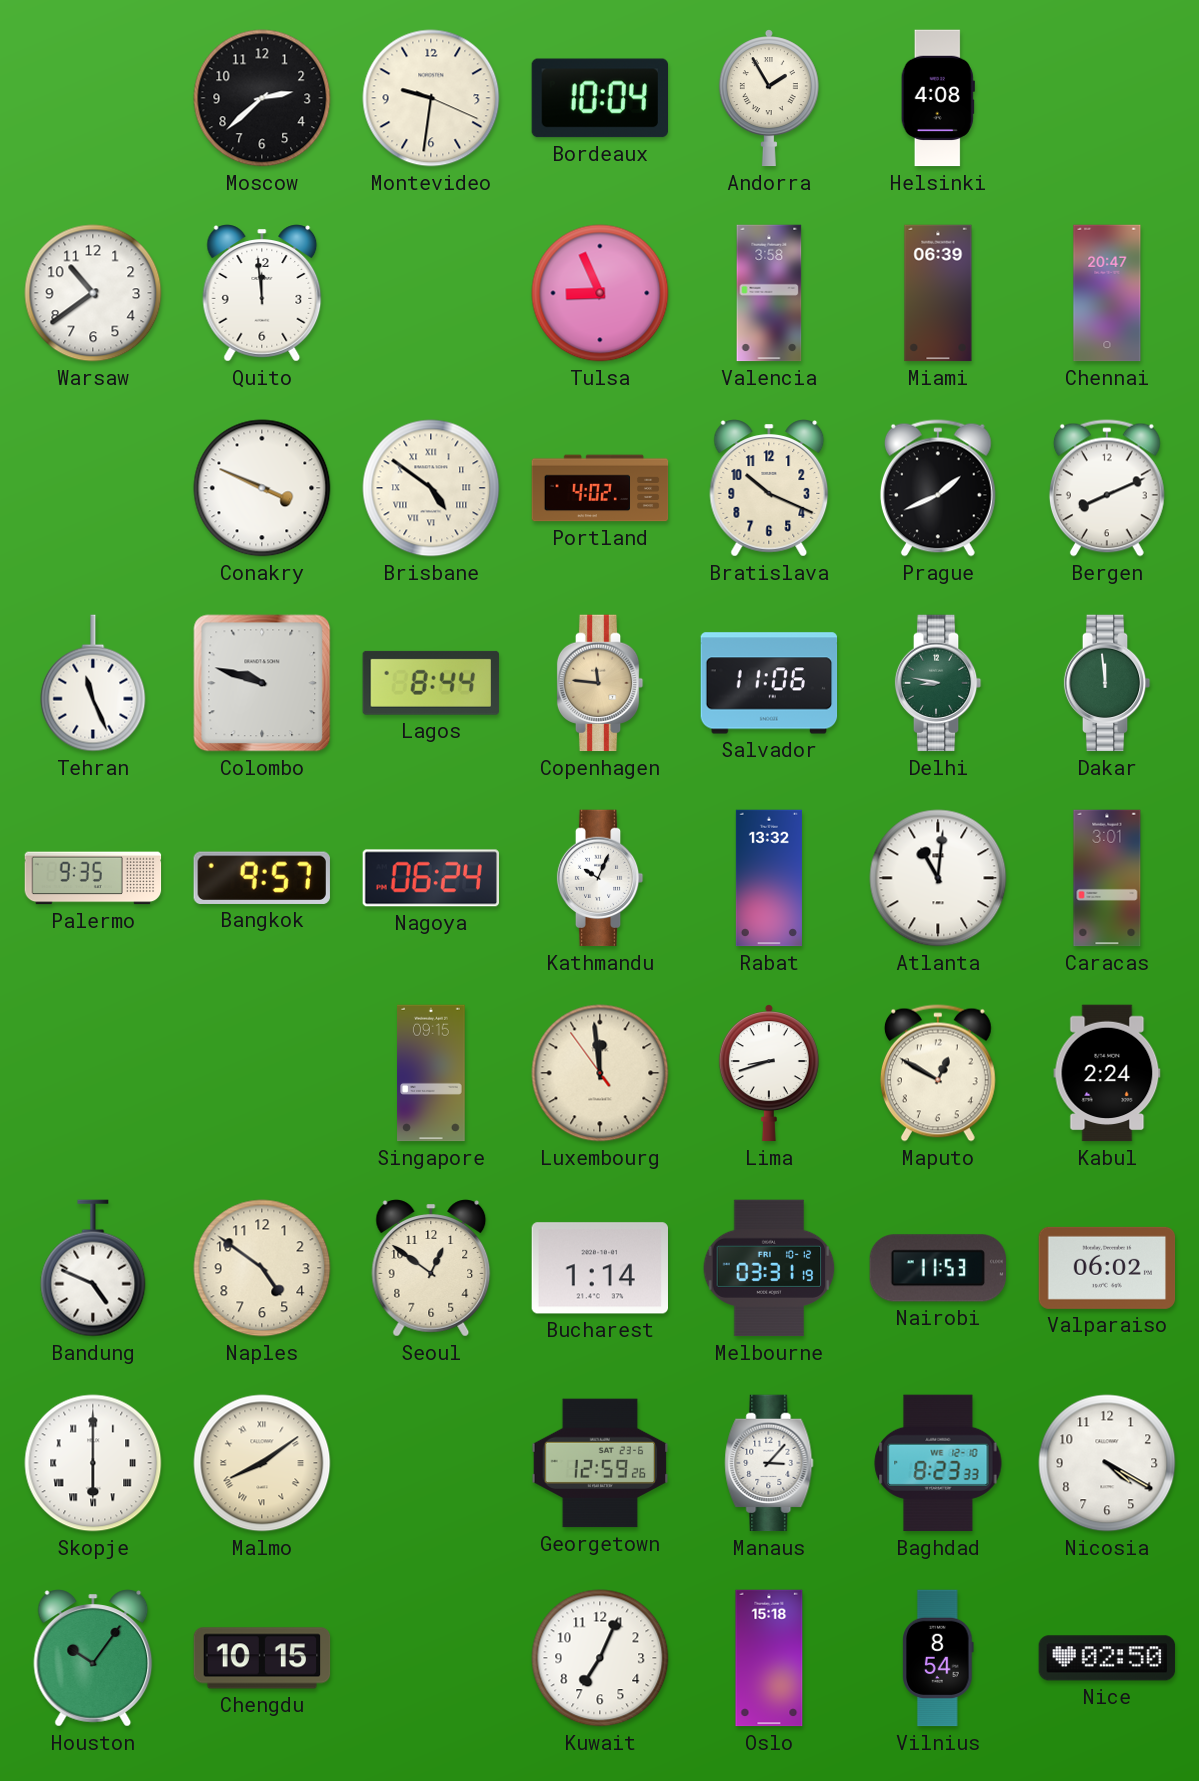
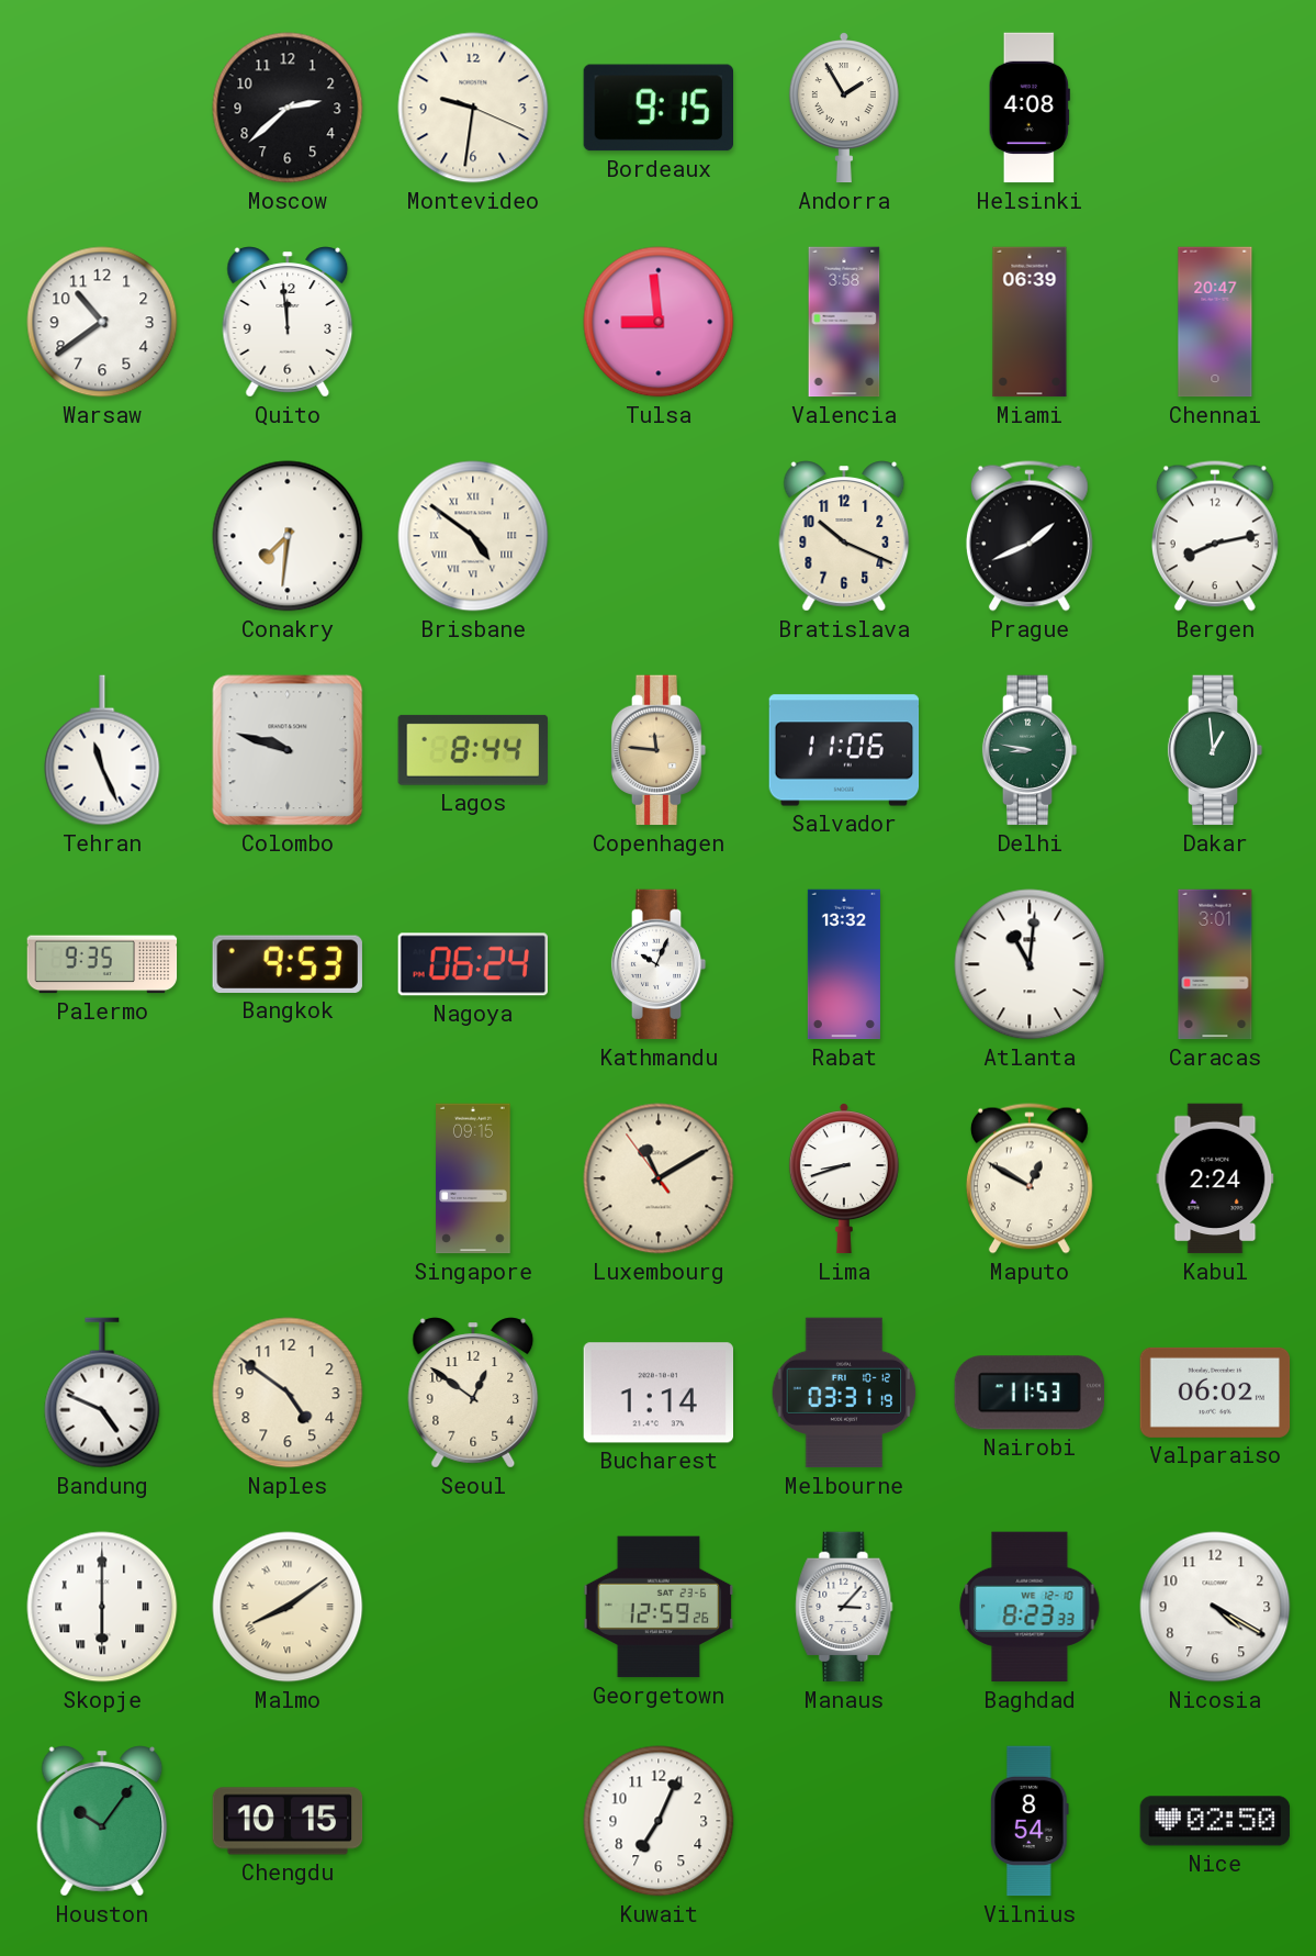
Bordeaux: 10:04 -> 9:15
Tulsa: 8:56 -> 8:59
Conakry: 3:49 -> 7:31
Portland: 4:02 -> none
Bergen: 8:11 -> 8:13
Dakar: 11:59 -> 12:59
Bangkok: 9:57 -> 9:53
Luxembourg: 11:58 -> 11:09
Oslo: 15:18 -> none
